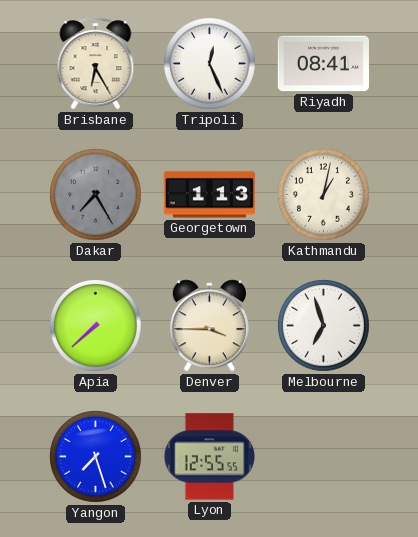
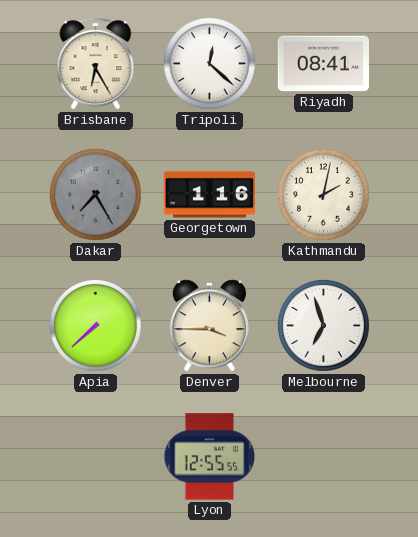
Tripoli: 12:26 -> 12:22
Georgetown: 1:13 -> 1:16
Kathmandu: 1:02 -> 2:02
Yangon: 7:27 -> none
